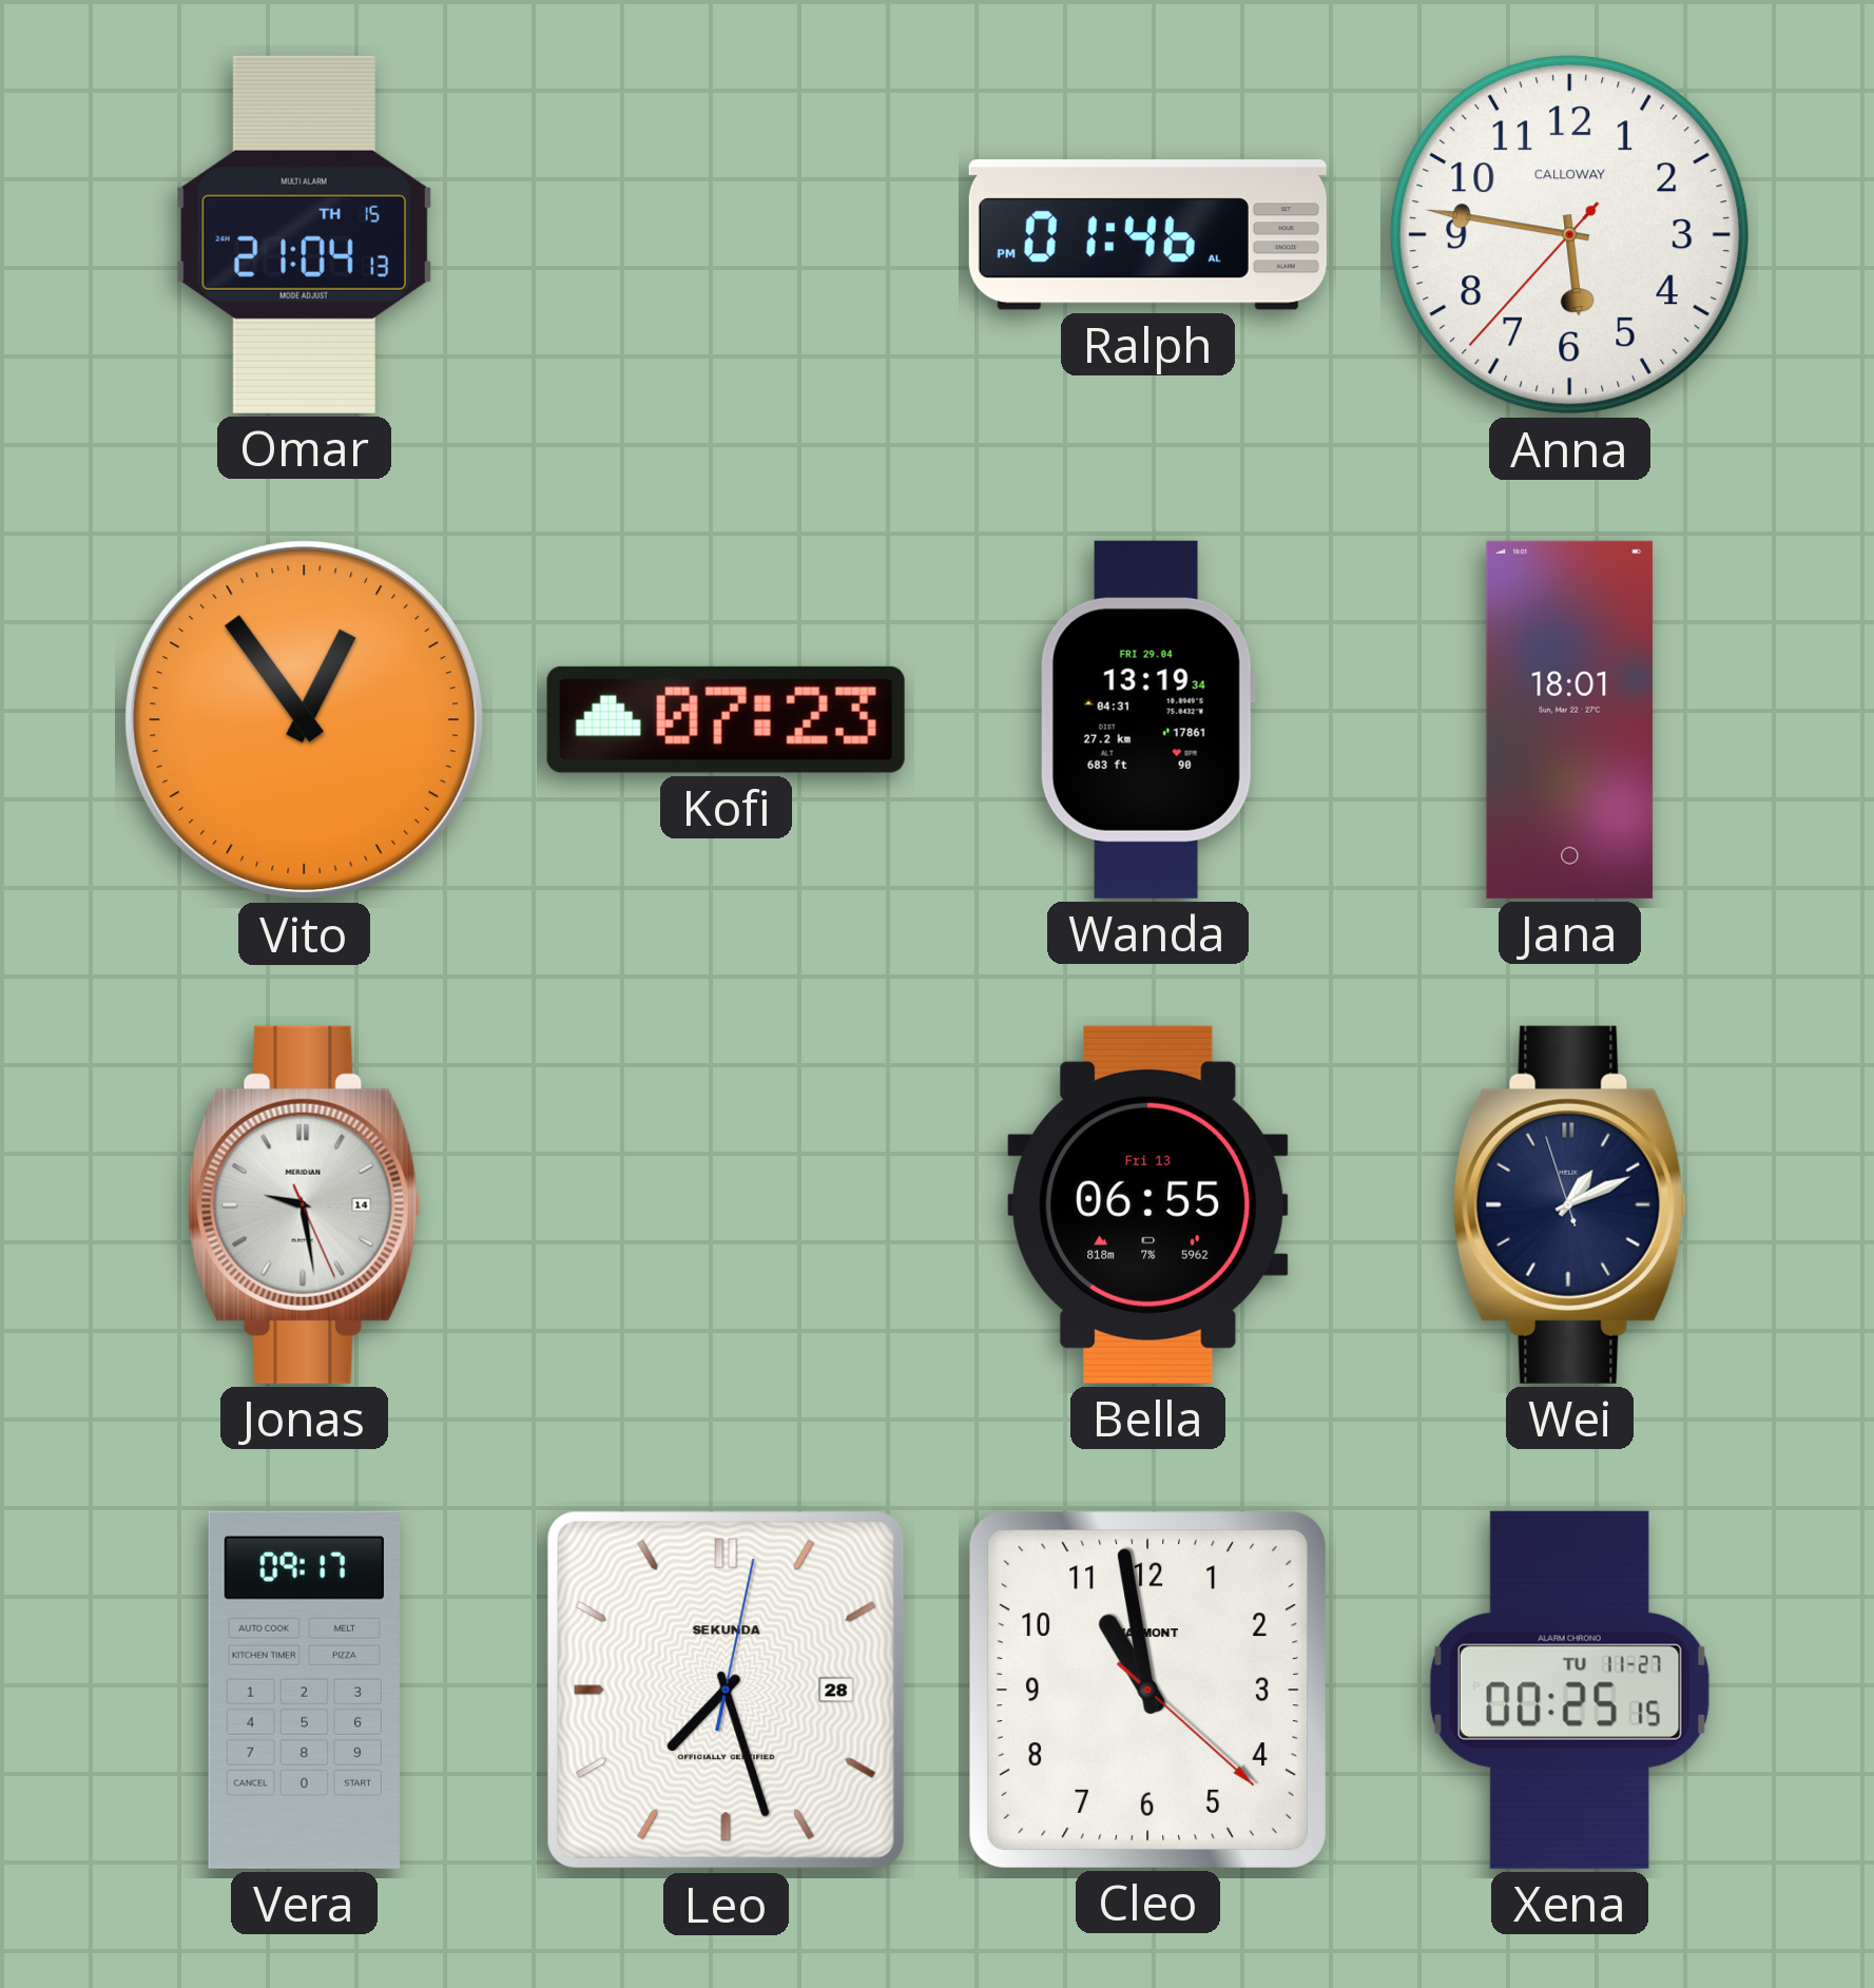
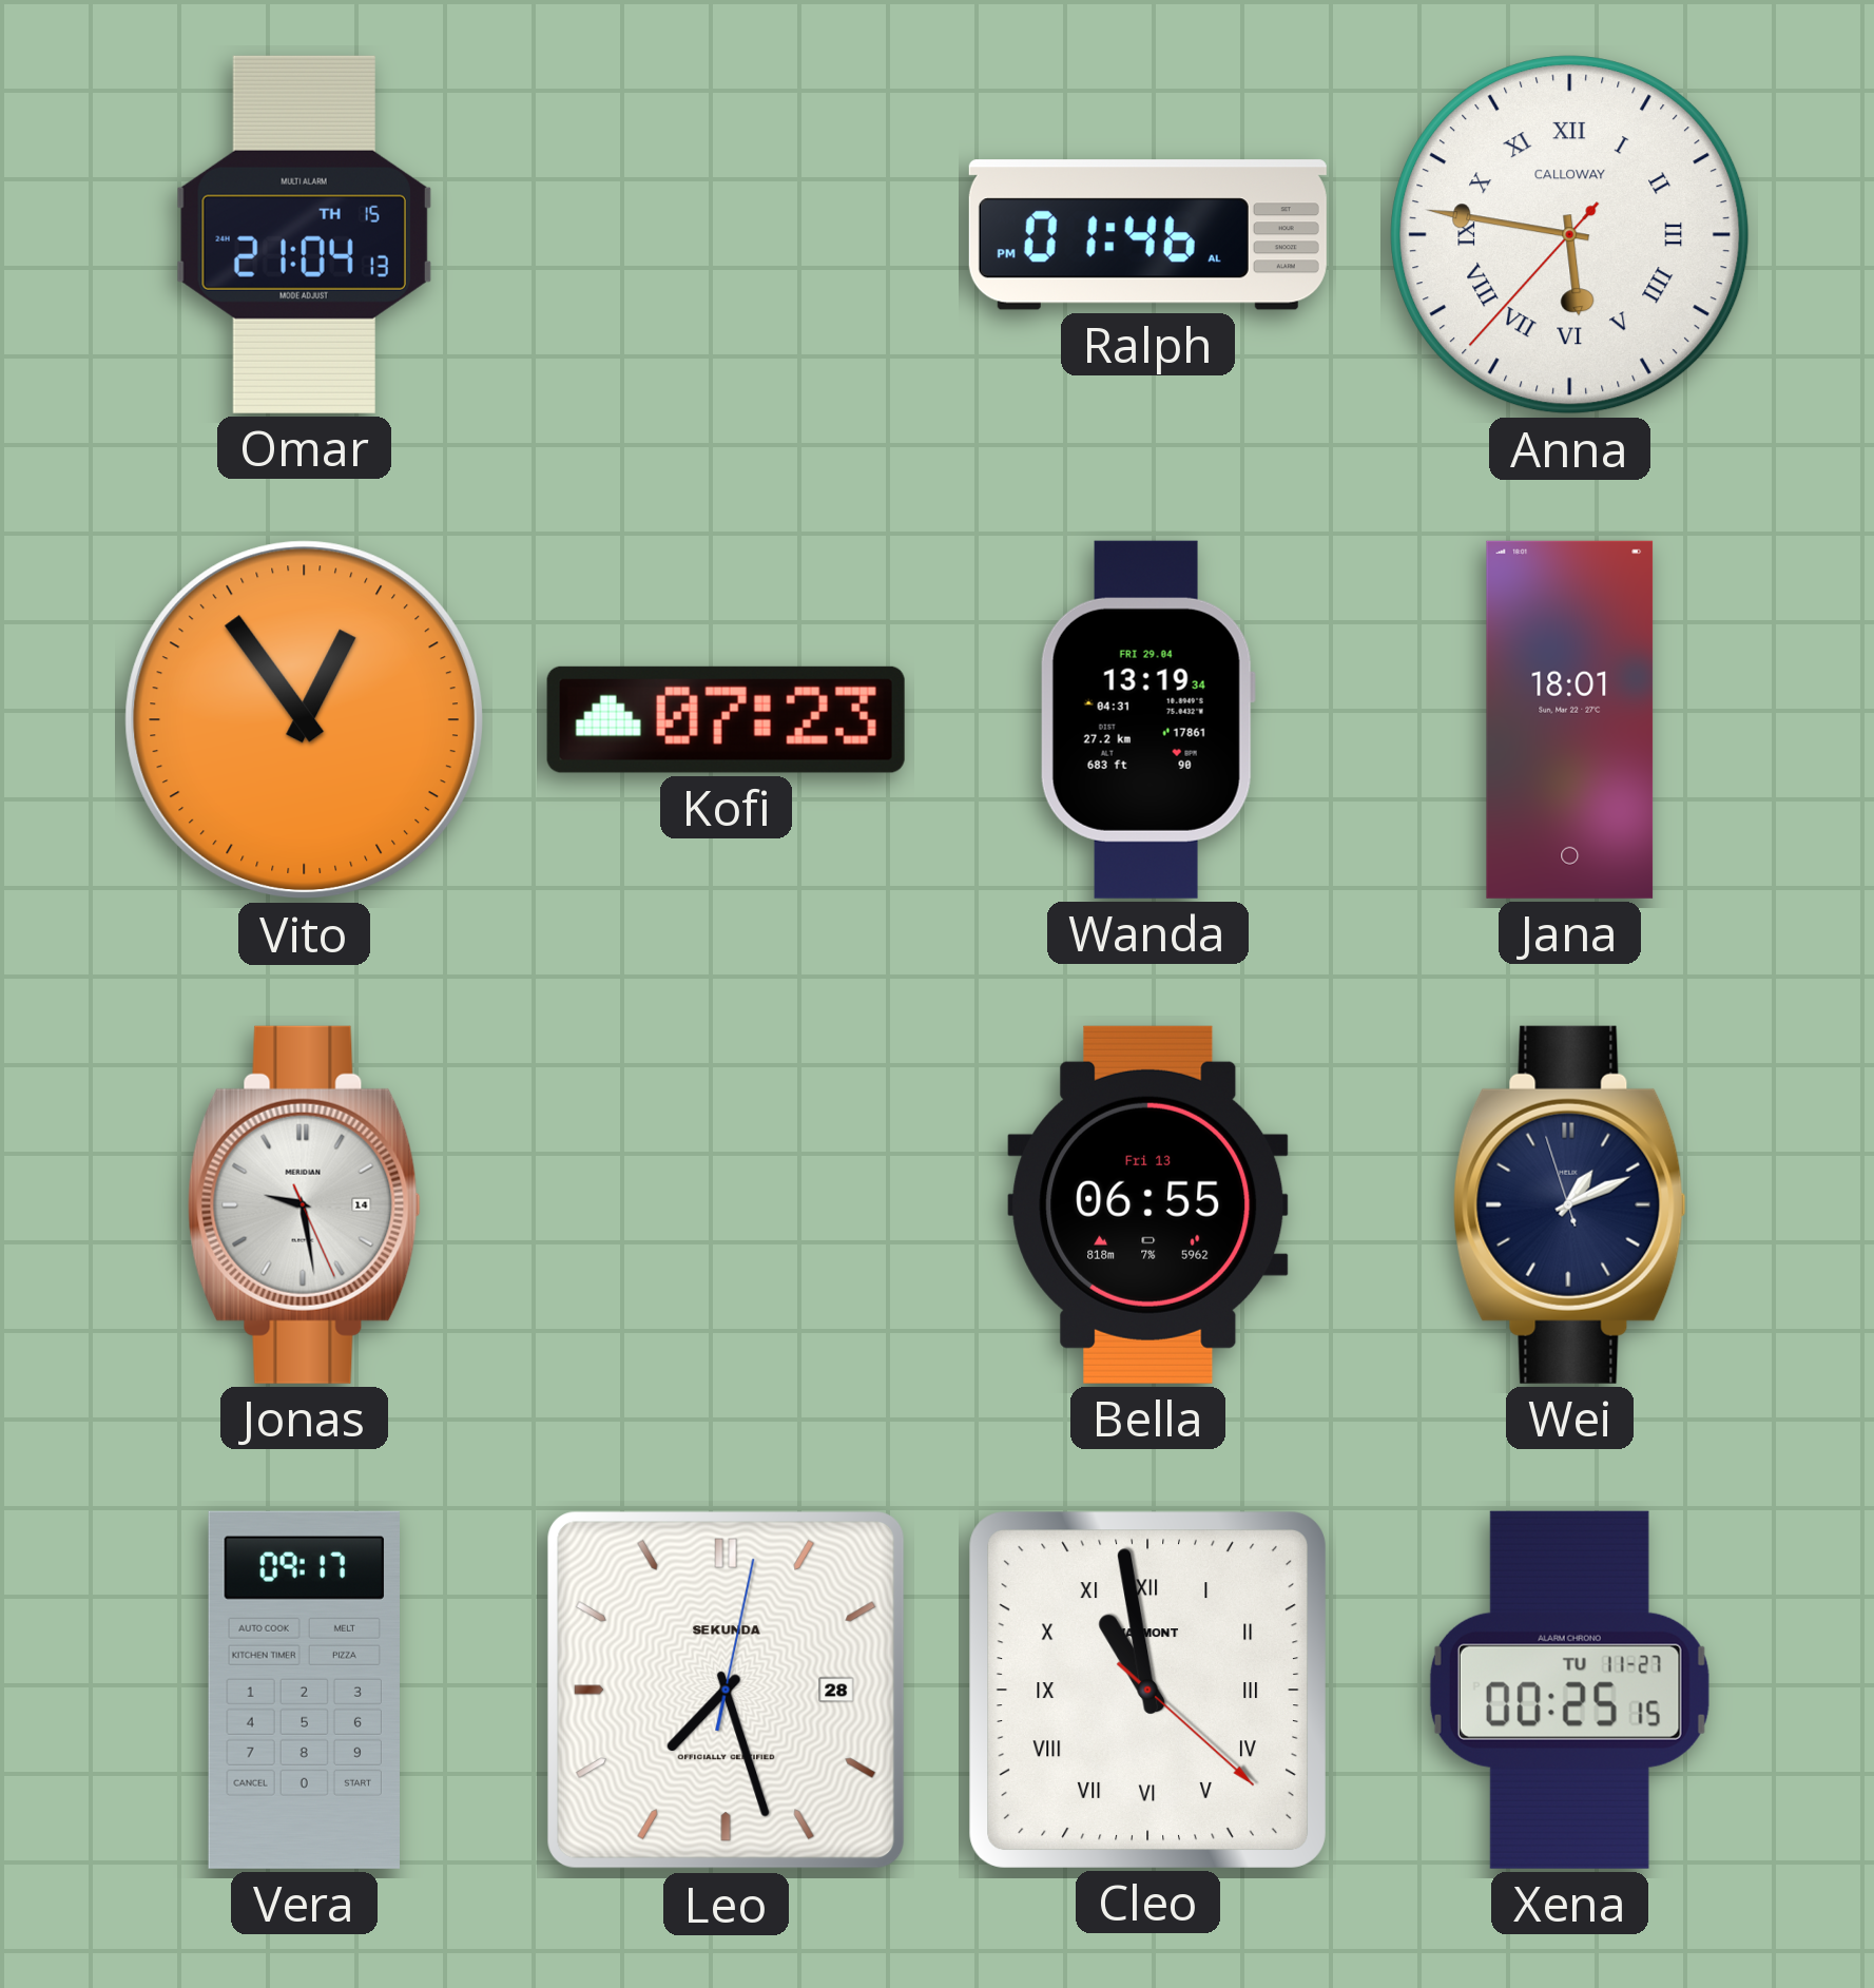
Anna numerals: Arabic -> Roman
Cleo numerals: Arabic -> Roman
